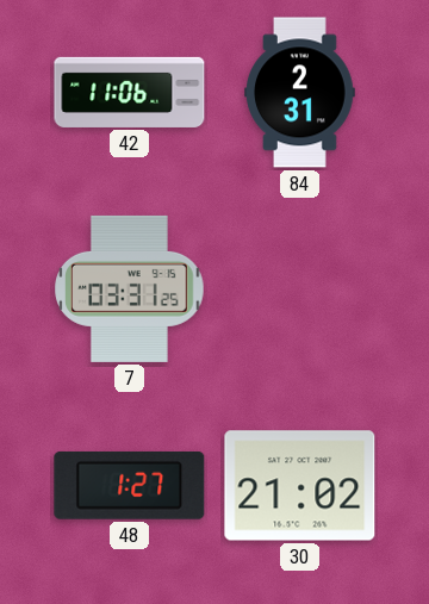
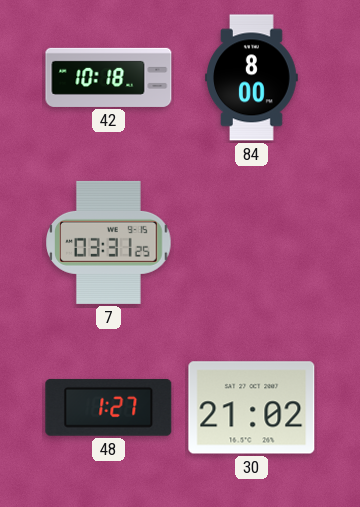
42: 11:06 -> 10:18
84: 2:31 -> 8:00
